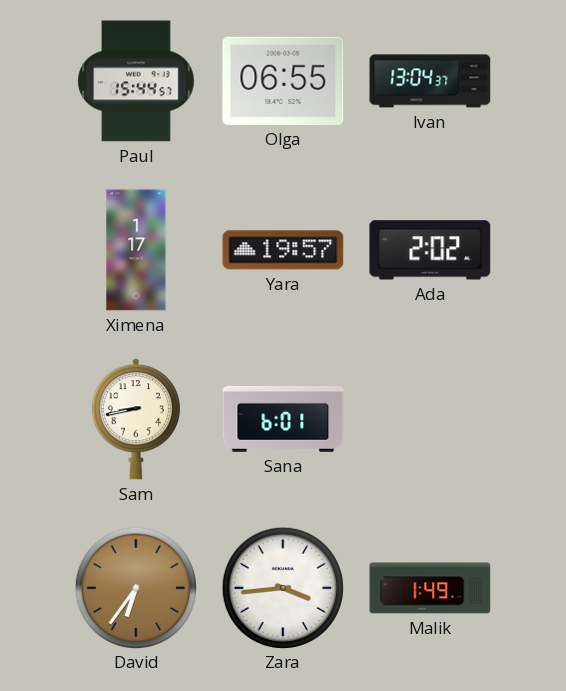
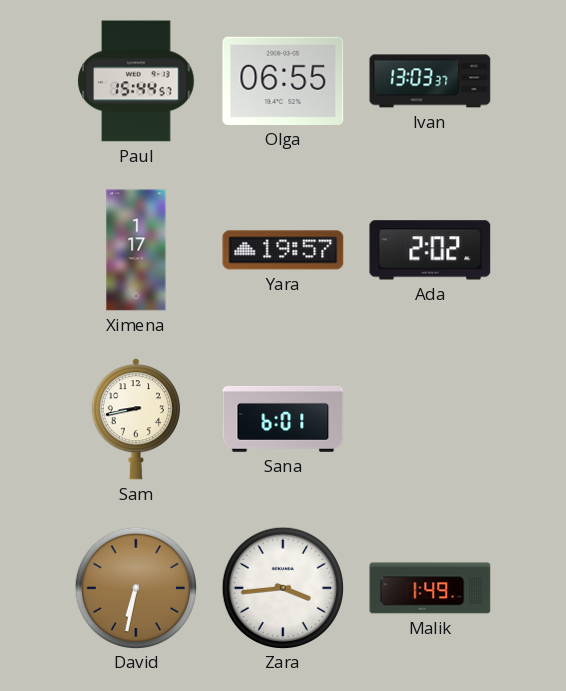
Ivan: 13:04 -> 13:03
David: 6:36 -> 6:32
